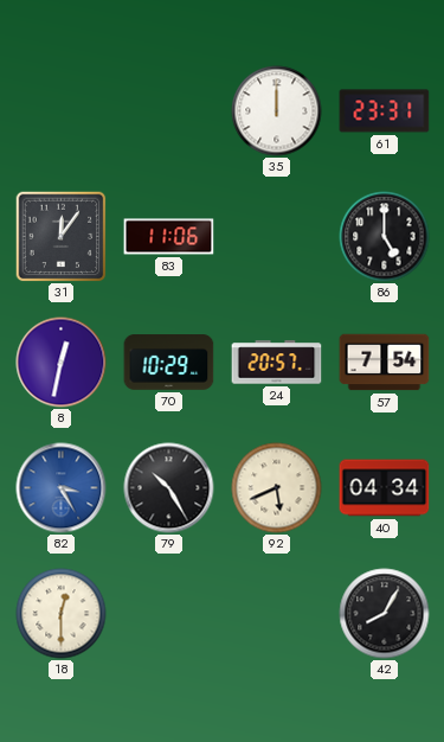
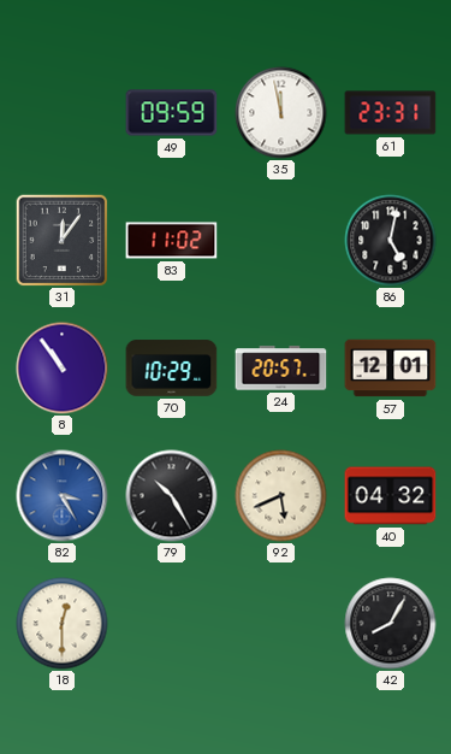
49: none -> 09:59
35: 12:00 -> 11:58
83: 11:06 -> 11:02
86: 5:00 -> 5:02
8: 12:32 -> 10:54
57: 7:54 -> 12:01
40: 04:34 -> 04:32
